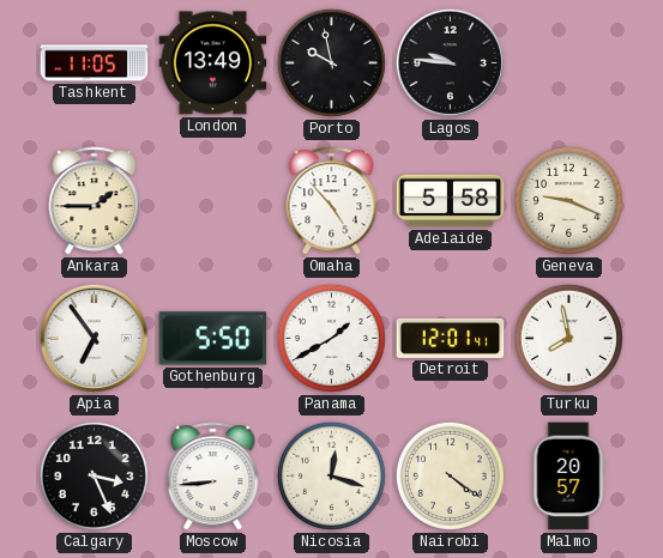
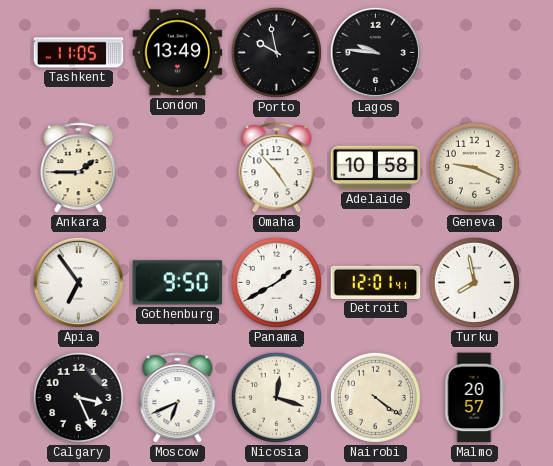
Adelaide: 5:58 -> 10:58
Gothenburg: 5:50 -> 9:50
Moscow: 8:44 -> 6:41
